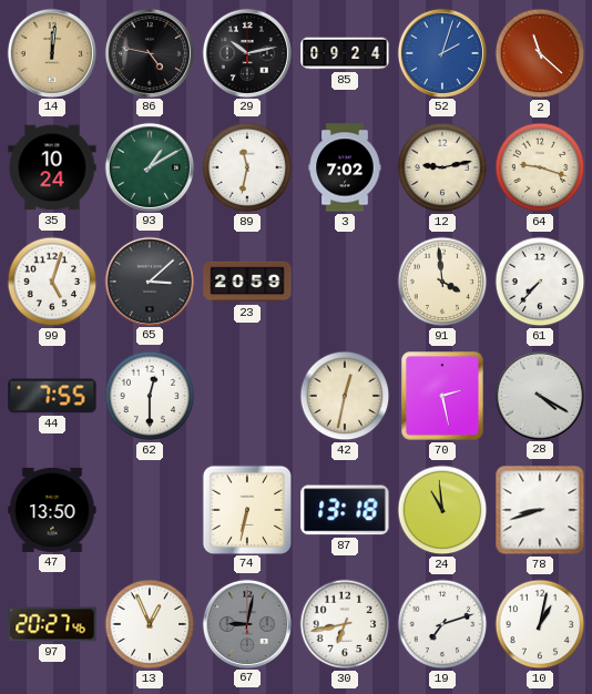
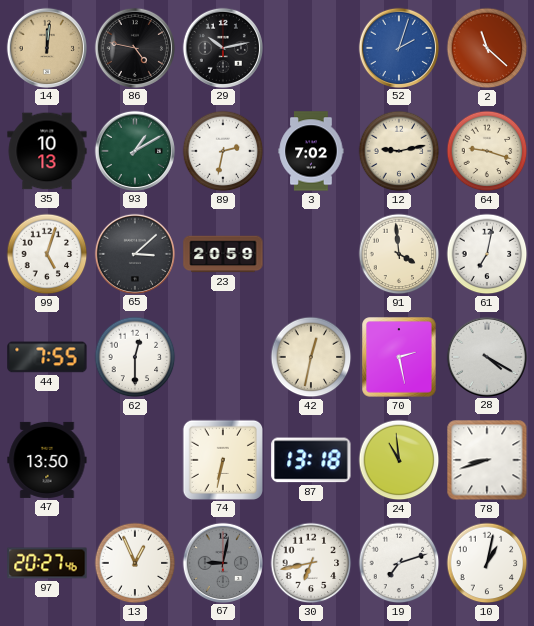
85: 09:24 -> none
35: 10:24 -> 10:13
89: 11:32 -> 2:32
61: 7:37 -> 7:02
